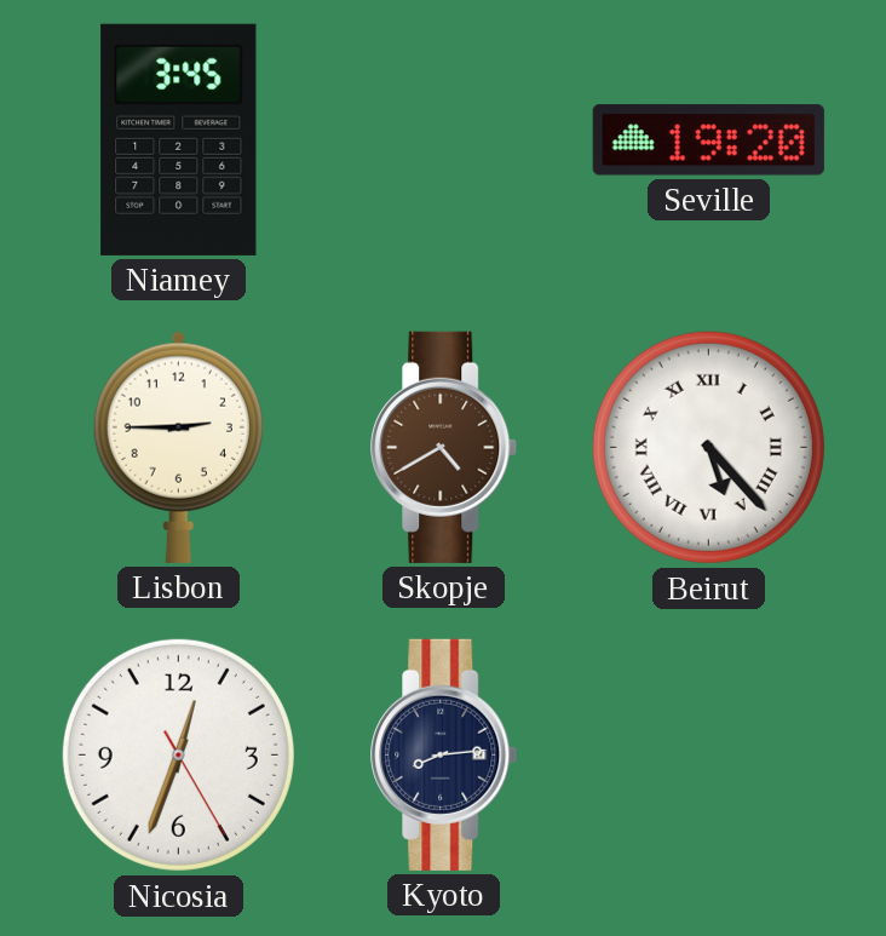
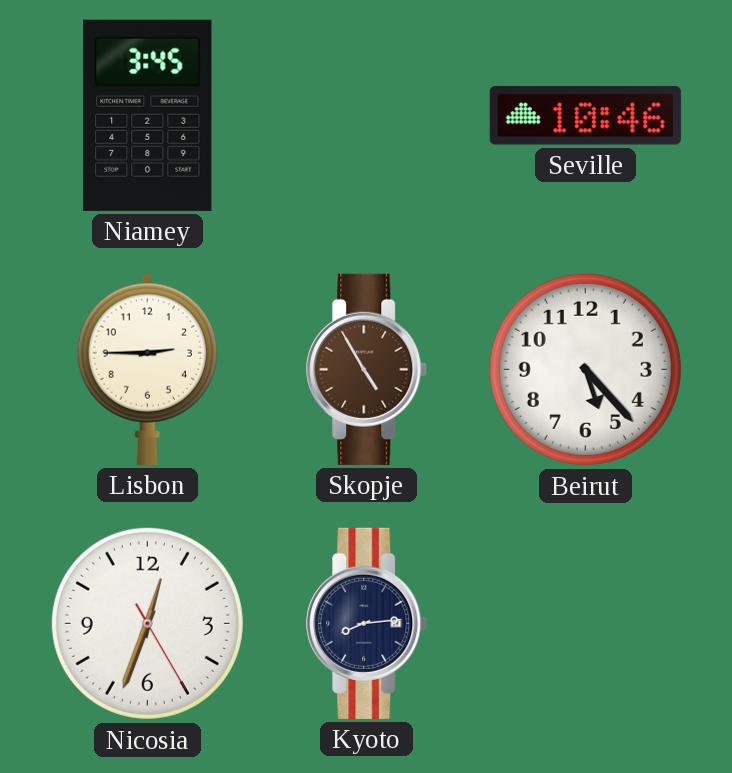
Seville: 19:20 -> 10:46
Skopje: 4:40 -> 4:55
Beirut numerals: Roman -> Arabic
